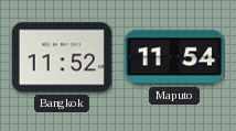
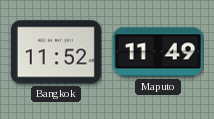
Maputo: 11:54 -> 11:49
